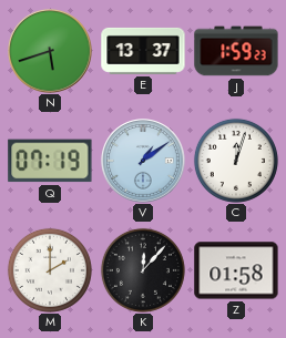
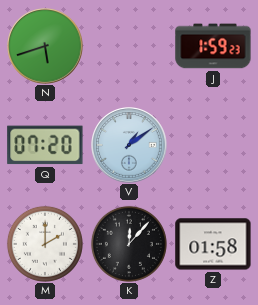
E: 13:37 -> none
Q: 07:19 -> 07:20
C: 12:03 -> none
